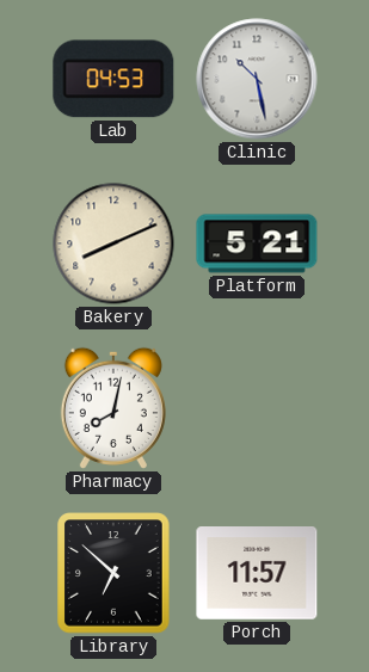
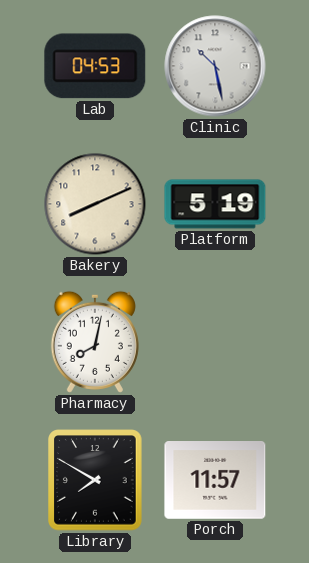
Platform: 5:21 -> 5:19
Library: 6:52 -> 7:50
